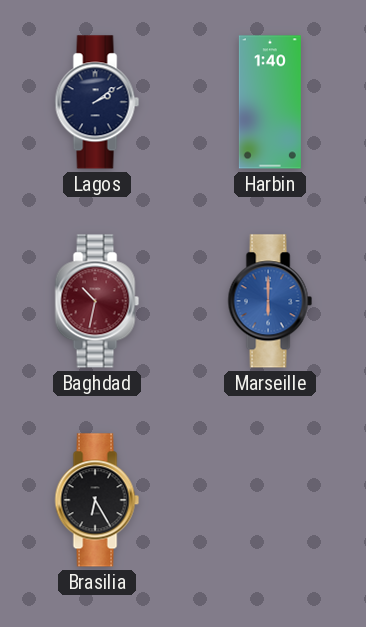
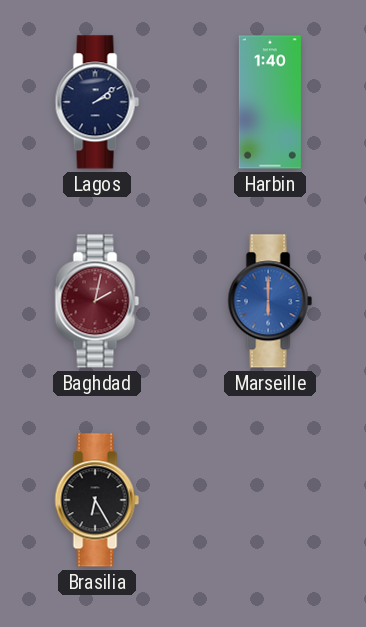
Baghdad: 10:32 -> 2:02
